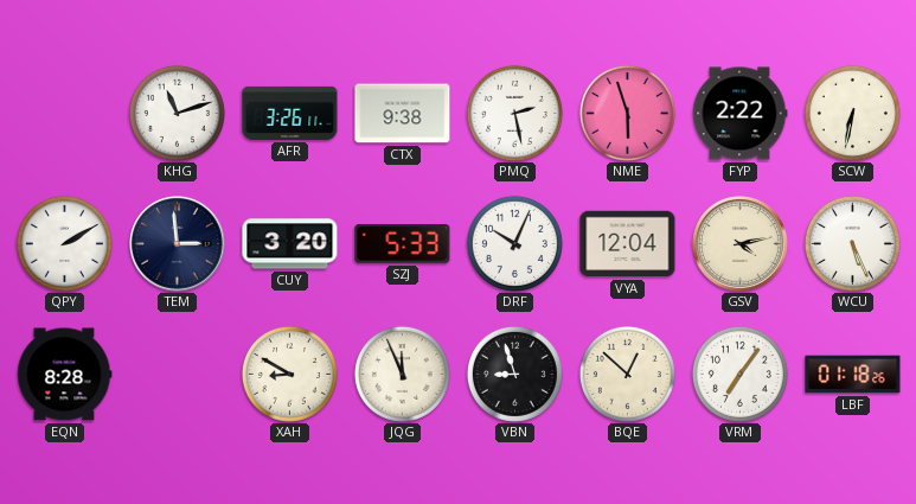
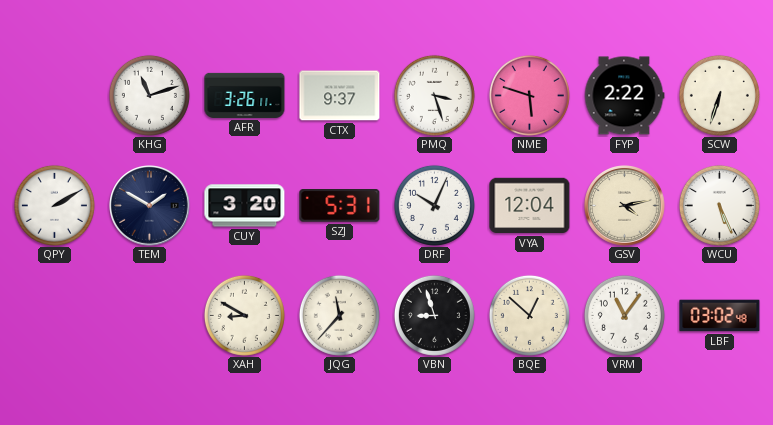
CTX: 9:38 -> 9:37
PMQ: 2:28 -> 3:27
NME: 5:57 -> 5:48
SCW: 6:32 -> 6:33
TEM: 2:59 -> 1:50
SZJ: 5:33 -> 5:31
EQN: 8:28 -> none
JQG: 11:56 -> 11:37
VRM: 7:06 -> 11:06
LBF: 01:18 -> 03:02
